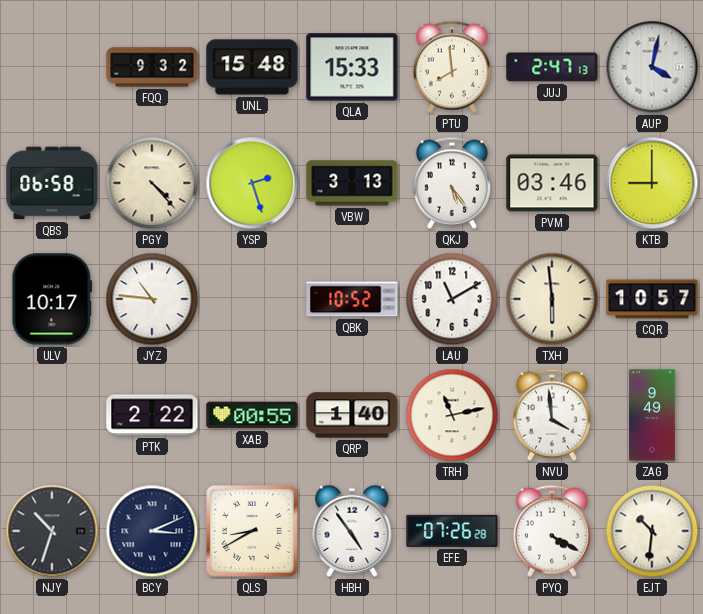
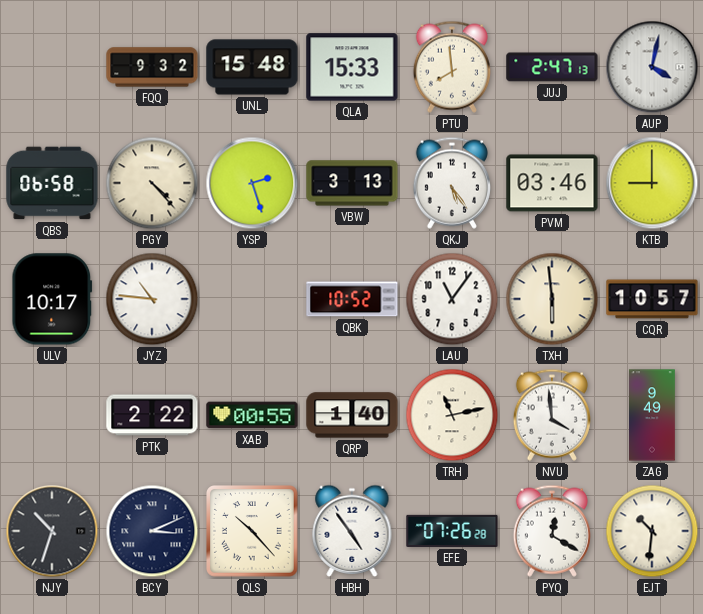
LAU: 11:10 -> 11:06
QLS: 8:40 -> 10:23
PYQ: 4:20 -> 12:20
